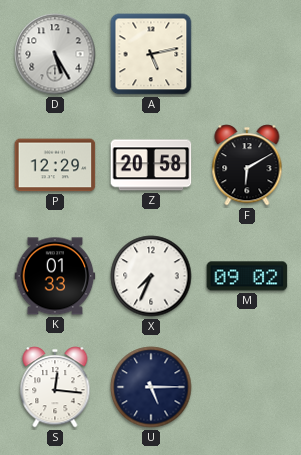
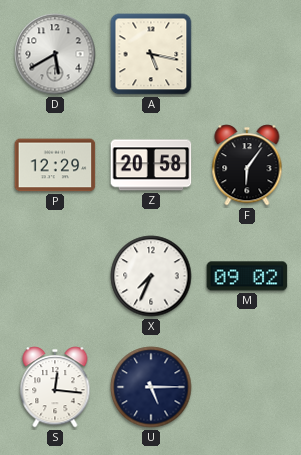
D: 5:25 -> 5:40
A: 5:13 -> 5:17
F: 6:10 -> 6:06
K: 01:33 -> none
